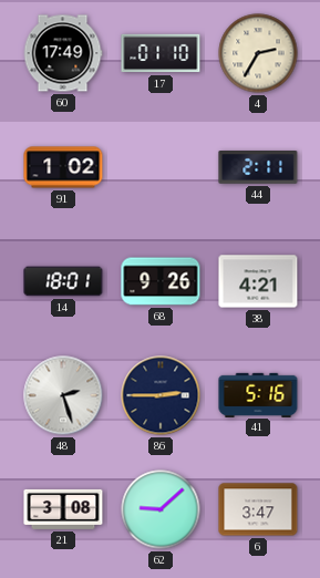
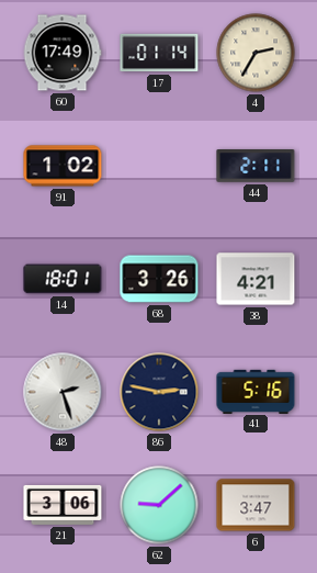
17: 01:10 -> 01:14
68: 9:26 -> 3:26
86: 2:45 -> 2:47
21: 3:08 -> 3:06
